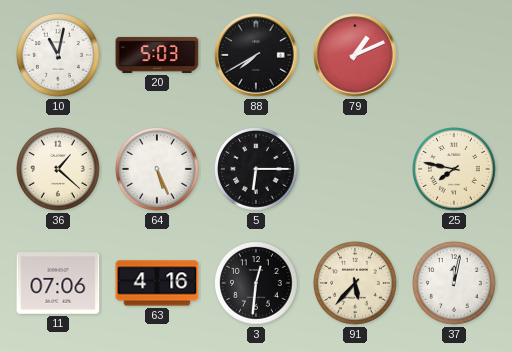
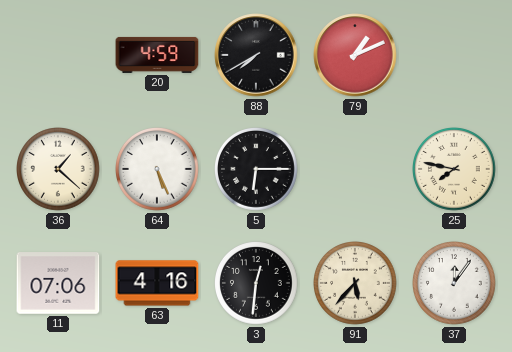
10: 11:02 -> none
20: 5:03 -> 4:59
37: 12:02 -> 12:06
